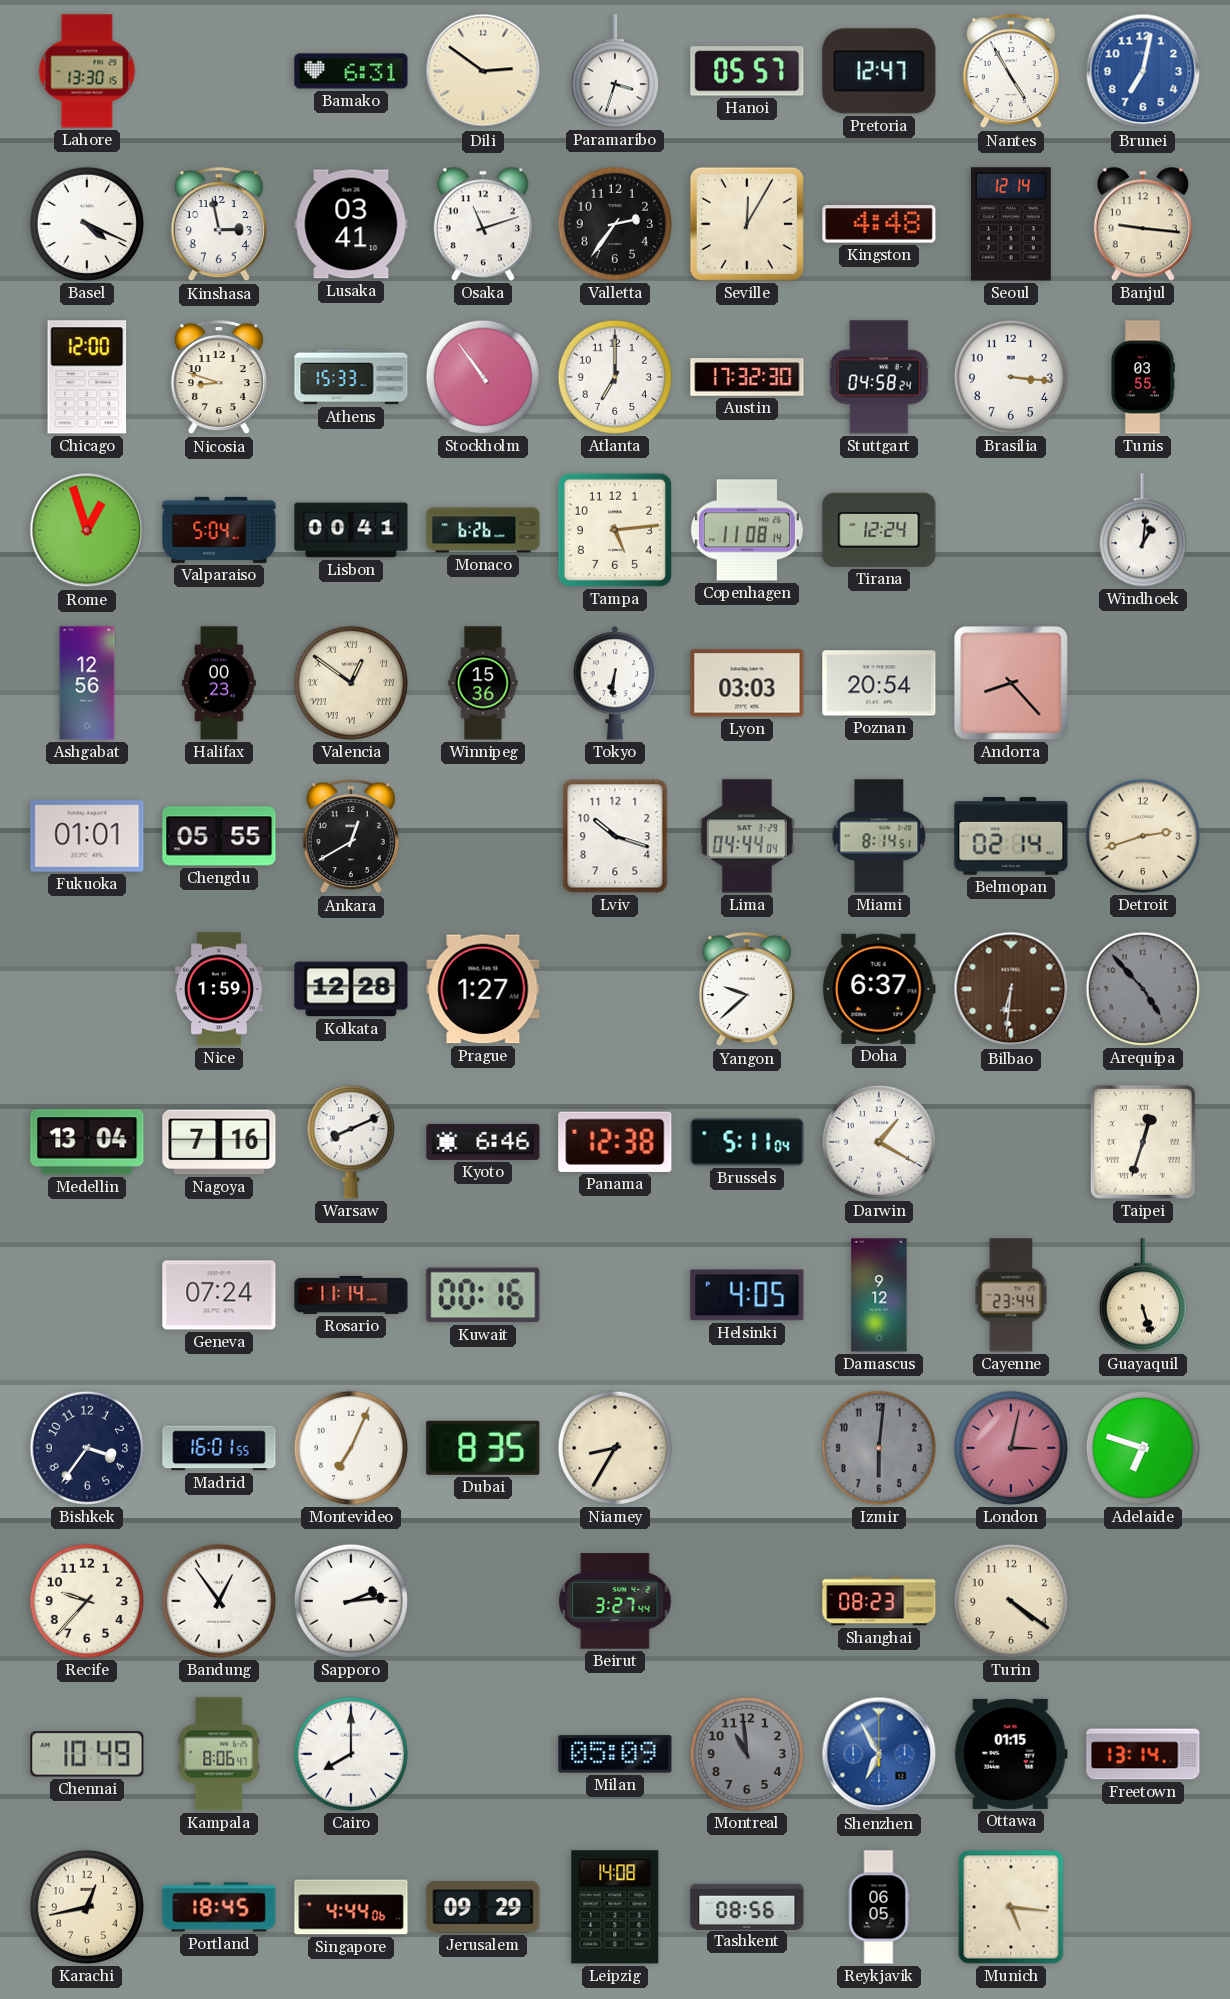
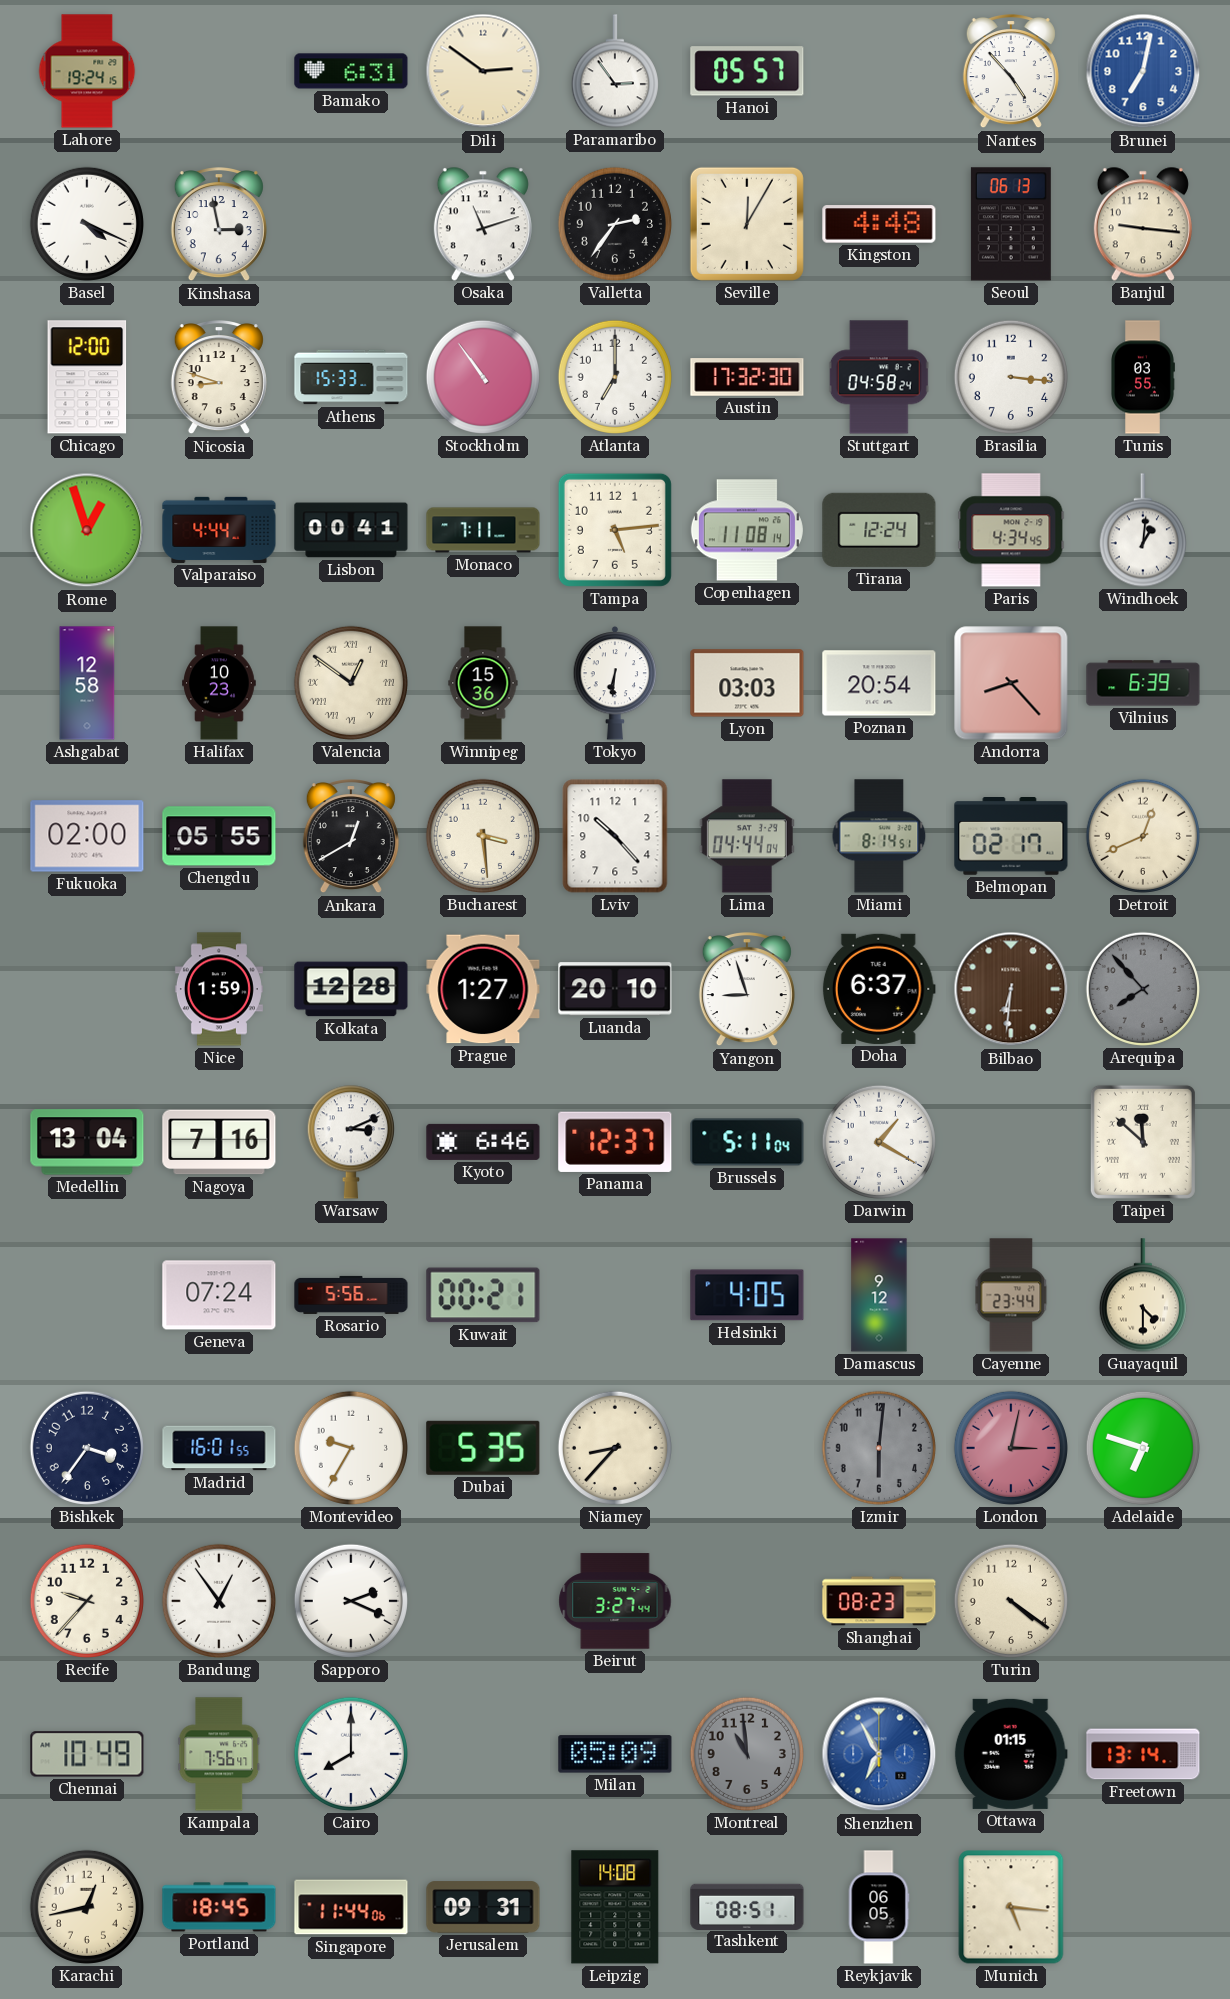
Lahore: 13:30 -> 19:24
Paramaribo: 3:33 -> 2:54
Pretoria: 12:47 -> none
Nantes: 4:55 -> 4:53
Lusaka: 03:41 -> none
Seoul: 12:14 -> 06:13
Valparaiso: 5:04 -> 4:44
Monaco: 6:26 -> 7:11
Paris: none -> 4:34
Ashgabat: 12:56 -> 12:58
Halifax: 00:23 -> 10:23
Vilnius: none -> 6:39
Fukuoka: 01:01 -> 02:00
Bucharest: none -> 3:29
Lviv: 10:18 -> 10:23
Belmopan: 02:14 -> 02:17
Detroit: 2:42 -> 12:41
Luanda: none -> 20:10
Yangon: 9:38 -> 8:57
Arequipa: 4:53 -> 7:53
Warsaw: 8:11 -> 3:11
Panama: 12:38 -> 12:37
Taipei: 12:33 -> 11:52
Rosario: 11:14 -> 5:56
Kuwait: 00:16 -> 00:21
Guayaquil: 5:27 -> 4:30
Montevideo: 7:04 -> 9:35
Dubai: 8:35 -> 5:35
Niamey: 8:35 -> 8:37
Sapporo: 2:14 -> 2:19
Kampala: 8:06 -> 7:56
Singapore: 4:44 -> 11:44
Jerusalem: 09:29 -> 09:31
Tashkent: 08:56 -> 08:51
